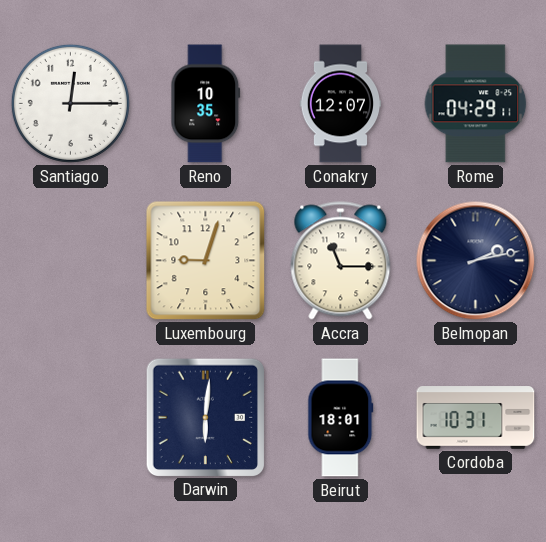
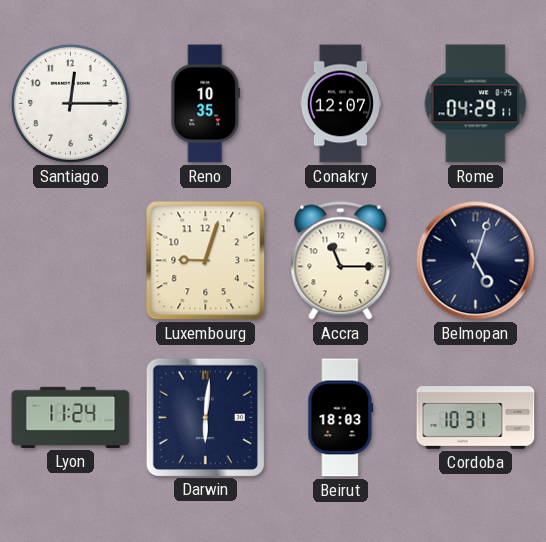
Belmopan: 2:13 -> 5:03
Lyon: none -> 11:24
Beirut: 18:01 -> 18:03
